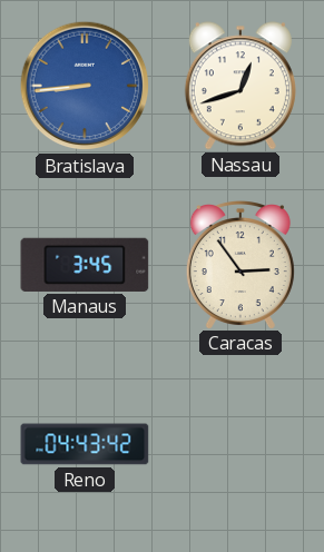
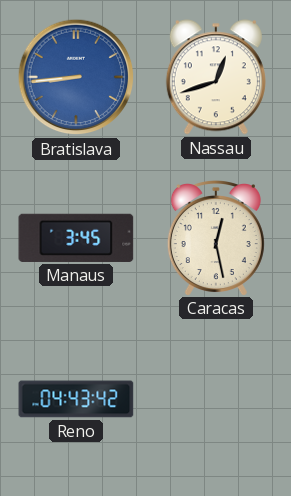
Caracas: 2:54 -> 12:28
